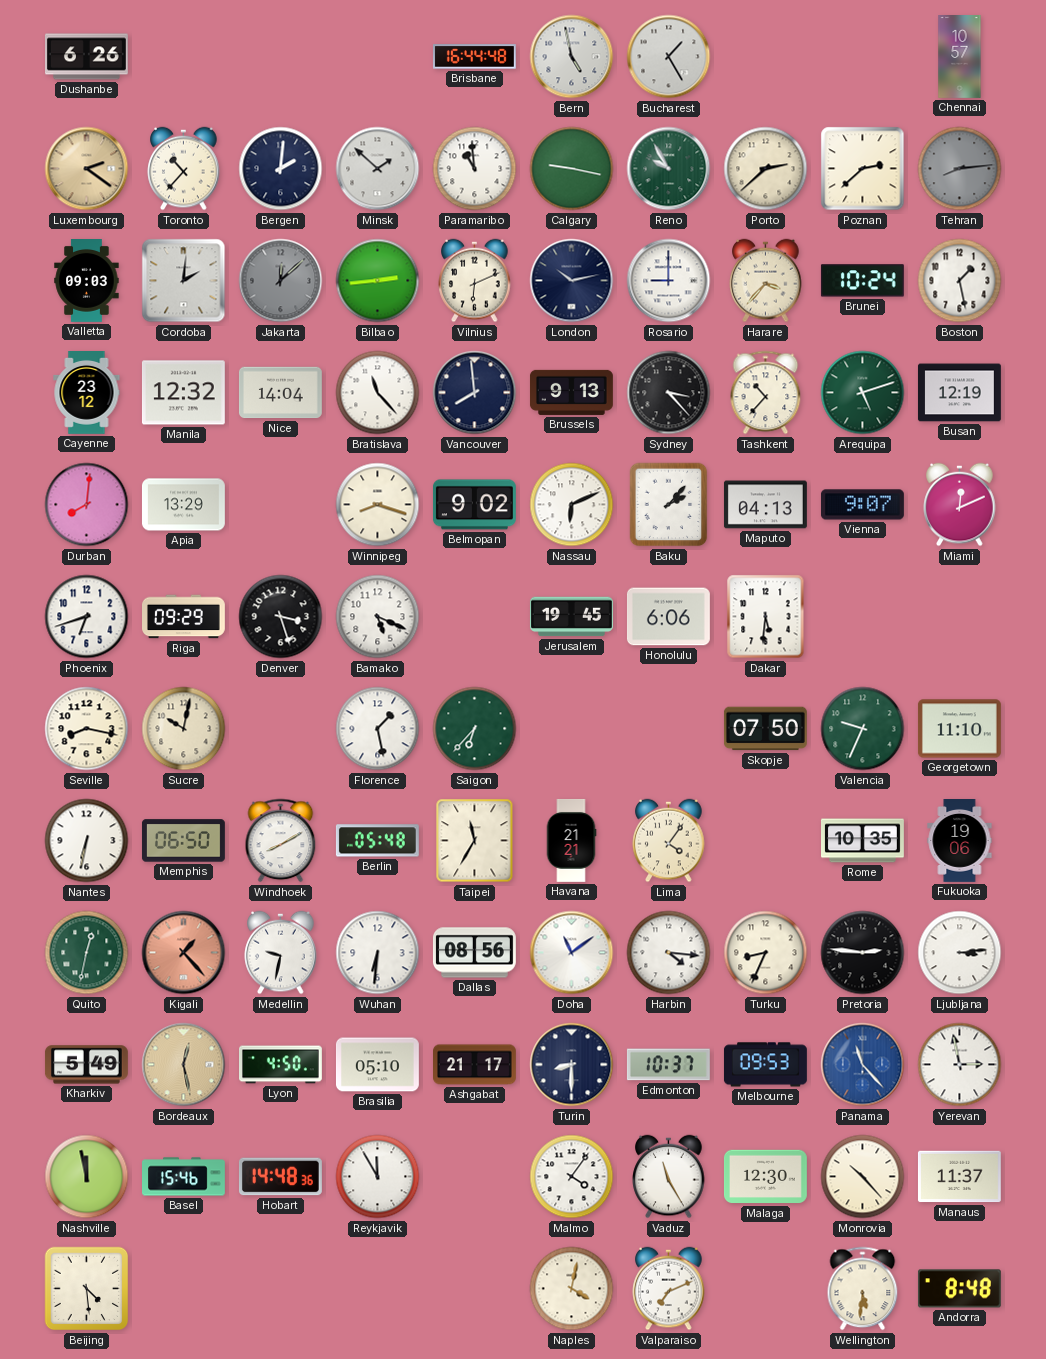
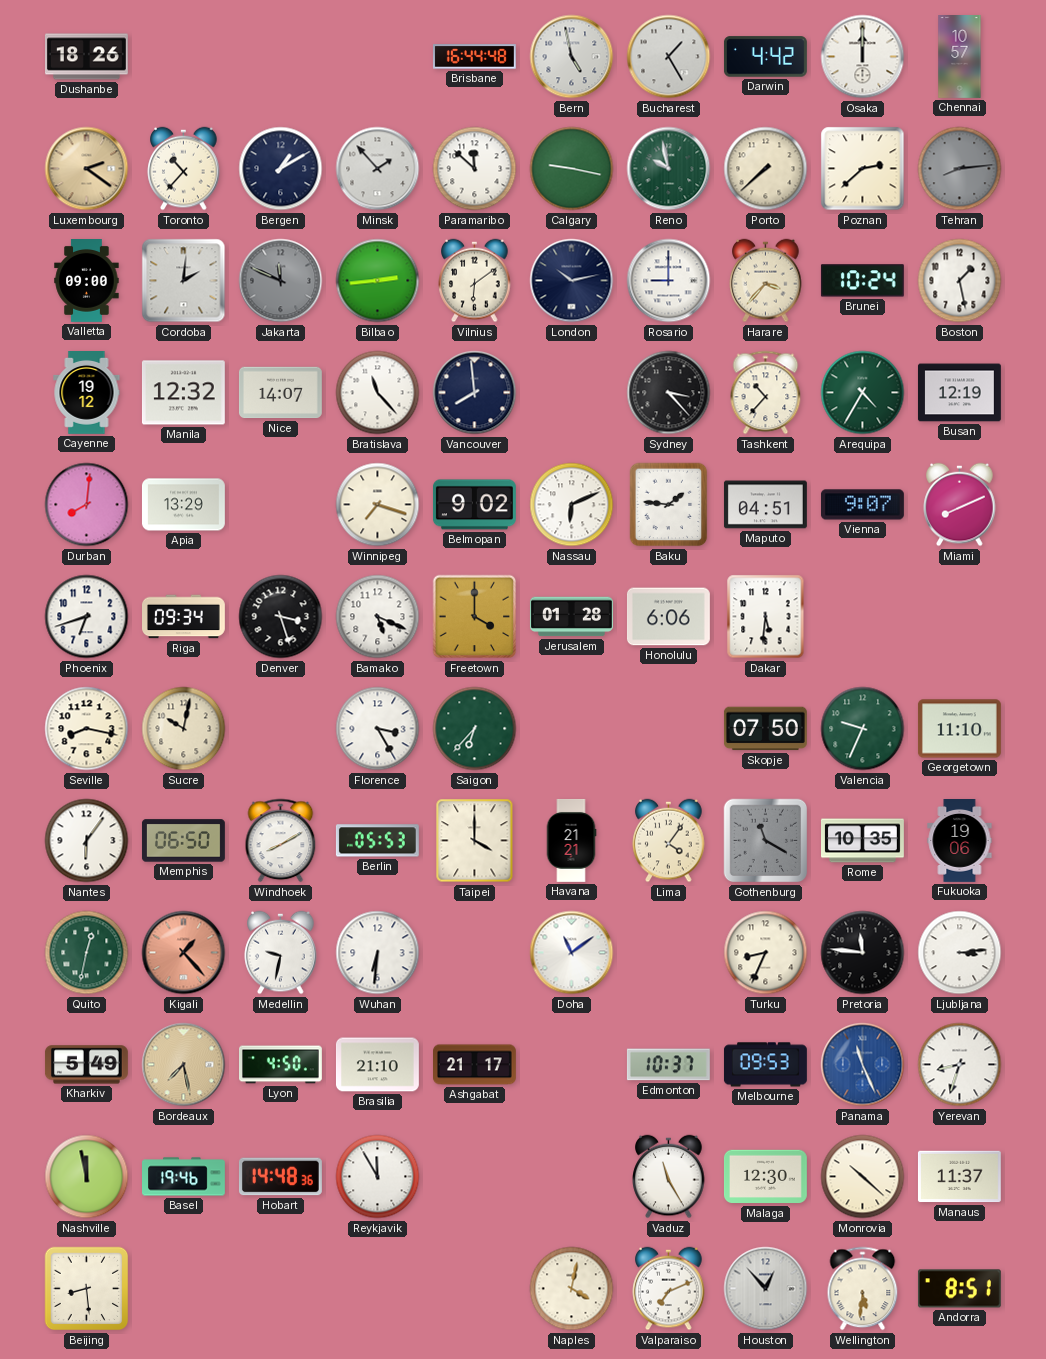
Dushanbe: 6:26 -> 18:26
Darwin: none -> 4:42
Osaka: none -> 12:00
Bergen: 2:01 -> 1:10
Minsk: 1:52 -> 1:53
Paramaribo: 10:59 -> 11:52
Reno: 9:55 -> 9:58
Porto: 2:38 -> 7:38
Valletta: 09:03 -> 09:00
Jakarta: 12:08 -> 11:49
Vilnius: 6:11 -> 6:09
Cayenne: 23:12 -> 19:12
Nice: 14:04 -> 14:07
Brussels: 9:13 -> none
Arequipa: 5:12 -> 4:35
Winnipeg: 8:18 -> 7:18
Baku: 2:07 -> 1:46
Maputo: 04:13 -> 04:51
Miami: 12:11 -> 8:11
Riga: 09:29 -> 09:34
Freetown: none -> 4:00
Jerusalem: 19:45 -> 01:28
Florence: 1:28 -> 3:25
Nantes: 6:32 -> 6:06
Berlin: 05:48 -> 05:53
Taipei: 11:35 -> 4:00
Gothenburg: none -> 11:20
Dallas: 08:56 -> none
Harbin: 4:16 -> none
Pretoria: 2:46 -> 11:46
Bordeaux: 12:28 -> 7:28
Brasilia: 05:10 -> 21:10
Turin: 8:30 -> none
Panama: 11:23 -> 11:26
Yerevan: 2:58 -> 8:33
Basel: 15:46 -> 19:46
Malmo: 4:06 -> none
Monrovia: 10:23 -> 10:22
Beijing: 4:29 -> 8:29
Houston: none -> 12:53
Andorra: 8:48 -> 8:51
